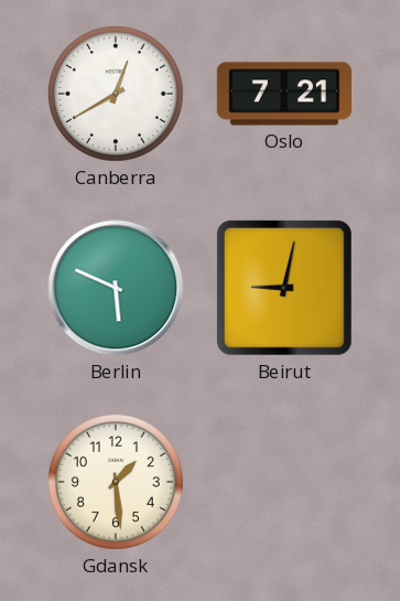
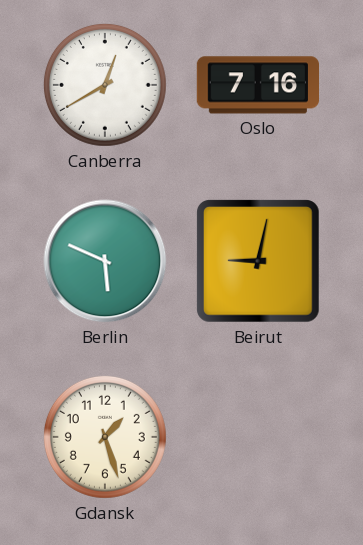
Oslo: 7:21 -> 7:16
Gdansk: 1:29 -> 1:27
